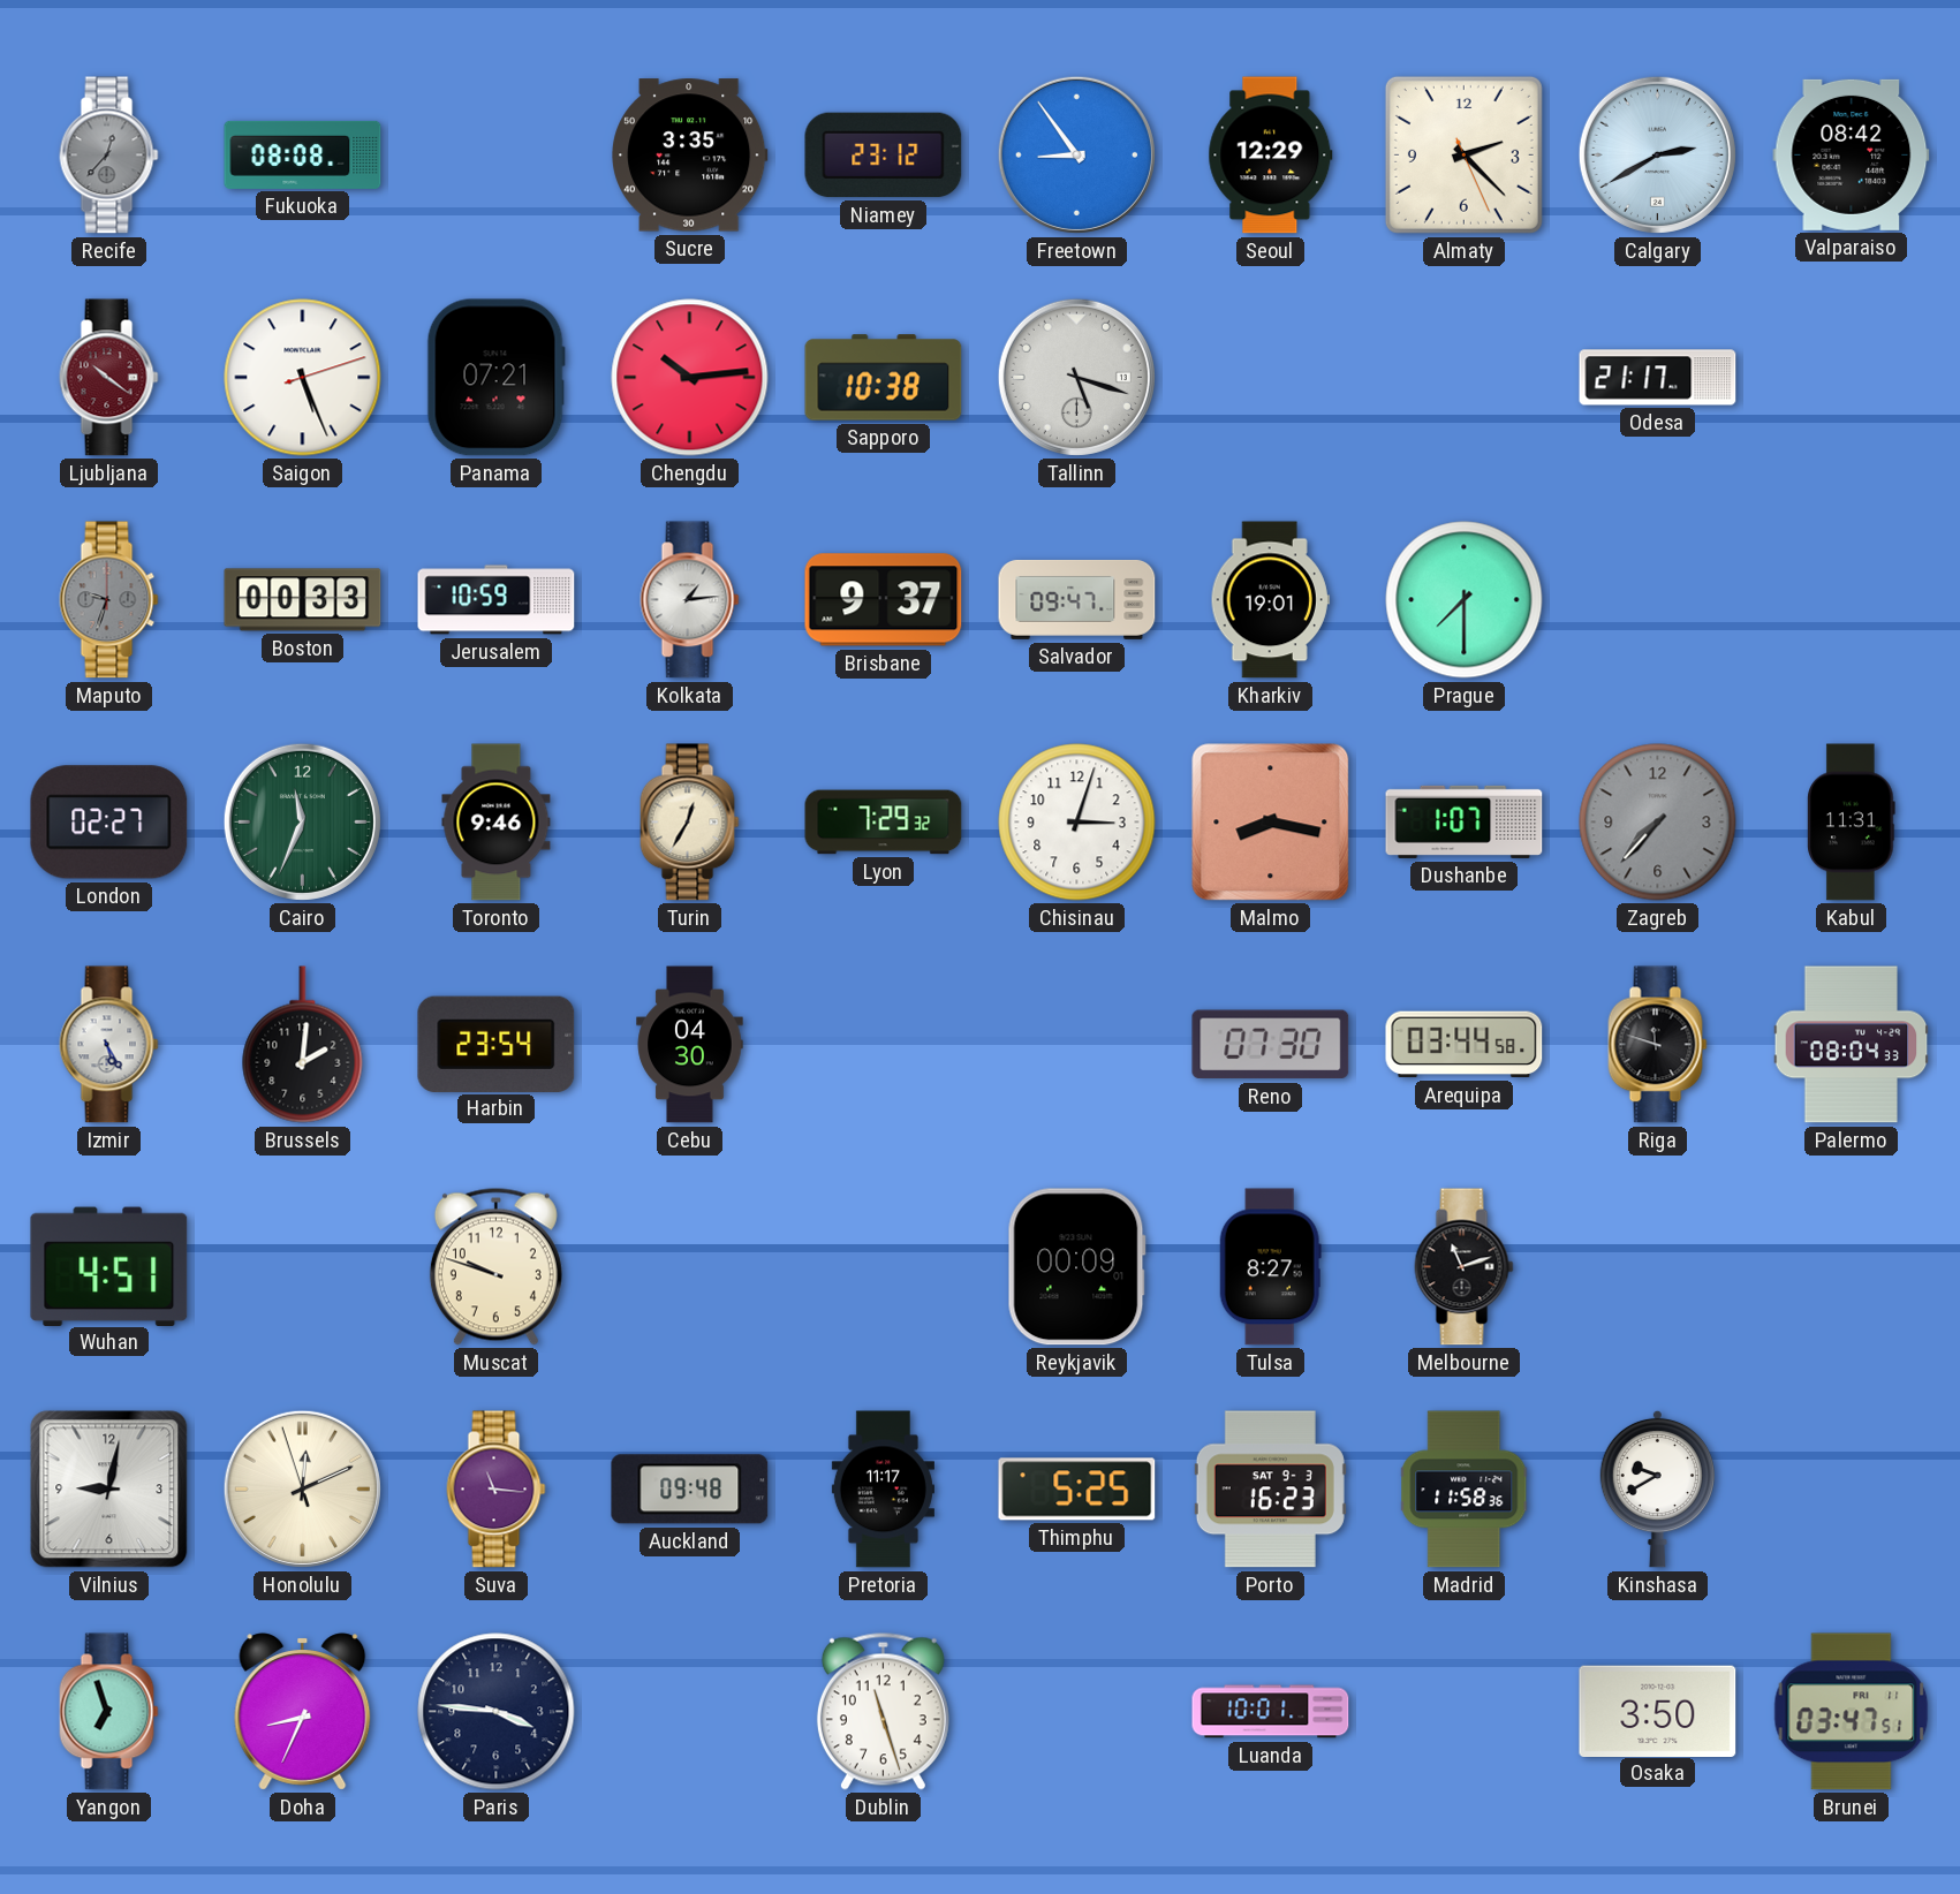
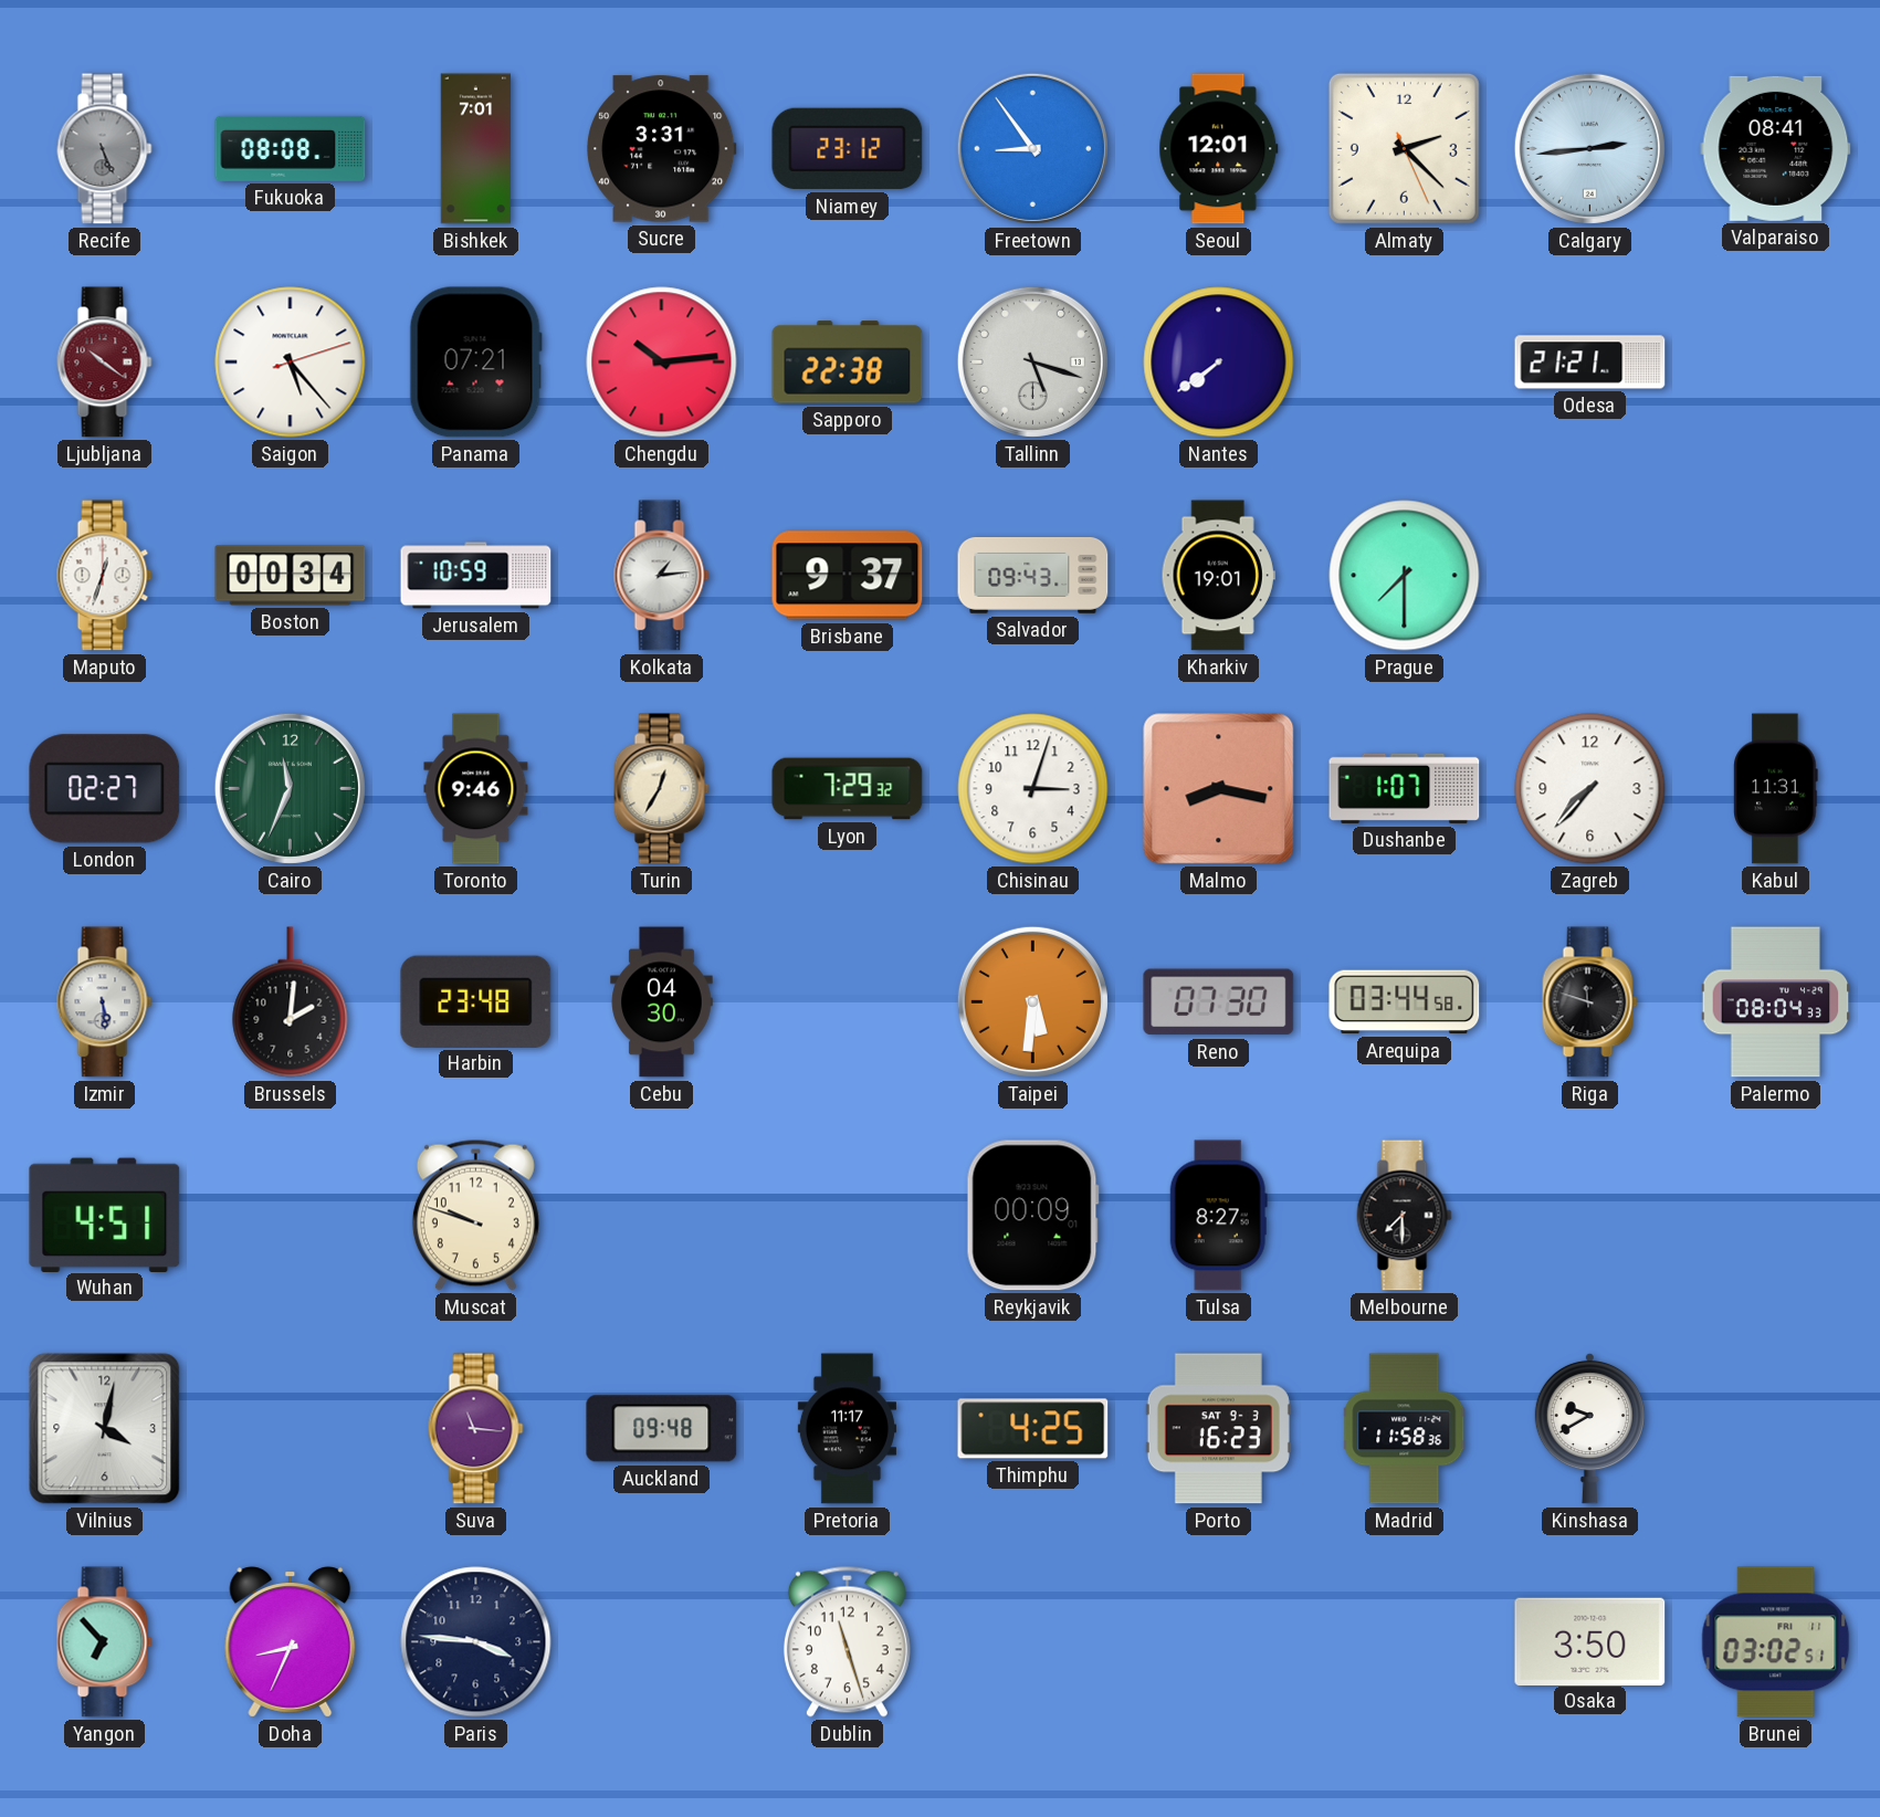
Recife: 12:37 -> 5:26
Bishkek: none -> 7:01
Sucre: 3:35 -> 3:31
Seoul: 12:29 -> 12:01
Calgary: 2:40 -> 2:44
Valparaiso: 08:42 -> 08:41
Saigon: 5:26 -> 5:23
Sapporo: 10:38 -> 22:38
Nantes: none -> 7:39
Odesa: 21:17 -> 21:21
Maputo: 9:33 -> 12:33
Maputo dial: grey -> white
Boston: 00:33 -> 00:34
Salvador: 09:47 -> 09:43
Zagreb dial: grey -> white
Izmir: 5:25 -> 5:29
Harbin: 23:54 -> 23:48
Taipei: none -> 5:31
Melbourne: 11:12 -> 7:30
Vilnius: 9:02 -> 4:02
Honolulu: 12:10 -> none
Thimphu: 5:25 -> 4:25
Yangon: 6:57 -> 6:53
Luanda: 10:01 -> none
Brunei: 03:47 -> 03:02
